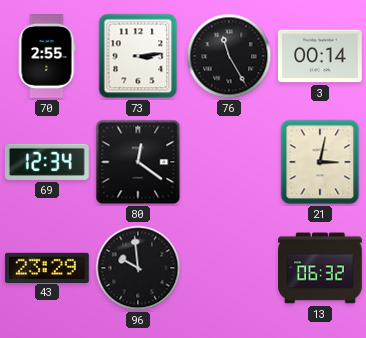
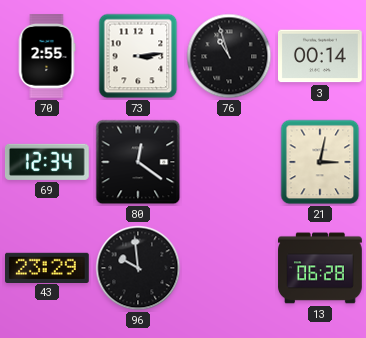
76: 11:25 -> 10:57
13: 06:32 -> 06:28
